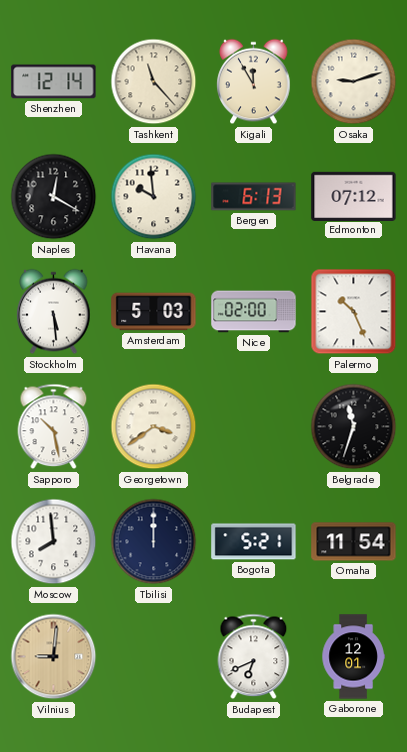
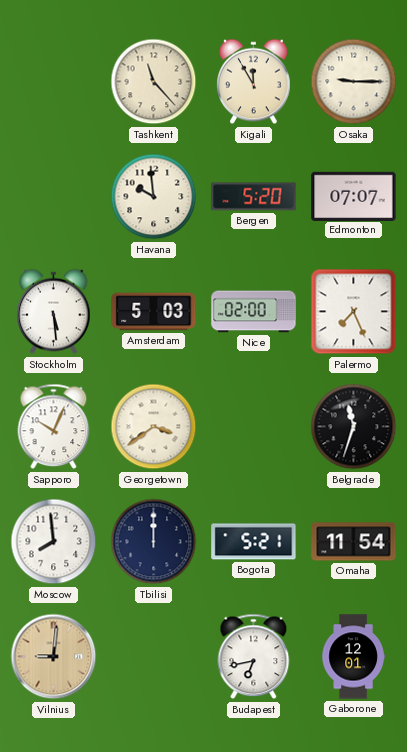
Shenzhen: 12:14 -> none
Osaka: 9:12 -> 9:15
Naples: 12:20 -> none
Bergen: 6:13 -> 5:20
Edmonton: 07:12 -> 07:07
Palermo: 10:26 -> 7:26
Sapporo: 10:28 -> 10:04
Budapest: 6:41 -> 6:43
